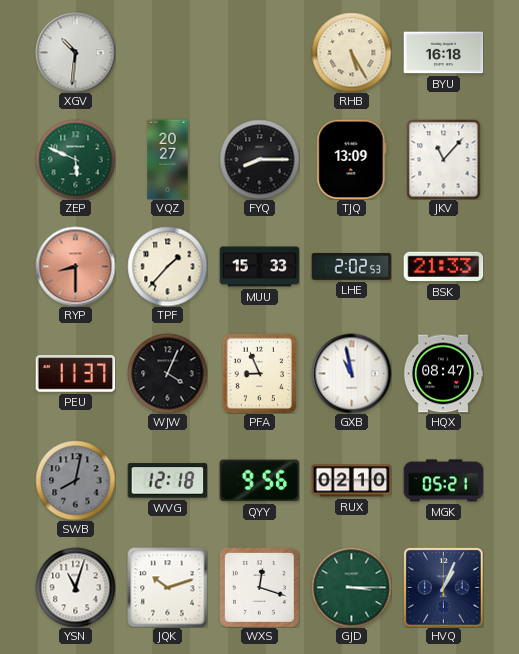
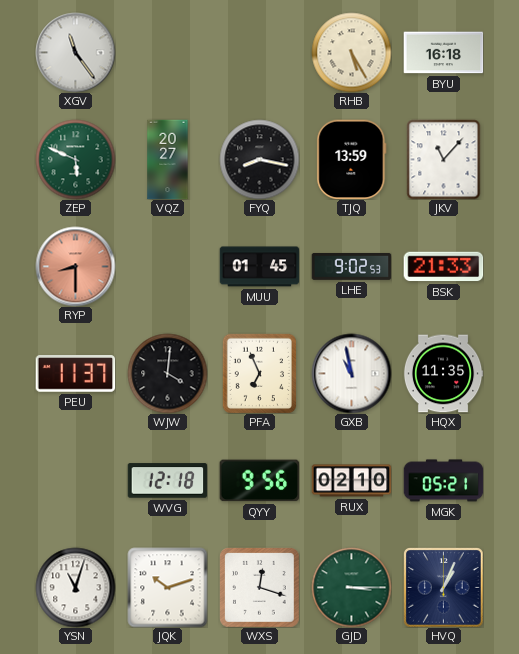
XGV: 10:31 -> 11:24
FYQ: 8:15 -> 8:17
TJQ: 13:09 -> 13:59
TPF: 1:37 -> none
MUU: 15:33 -> 01:45
LHE: 2:02 -> 9:02
WJW: 4:04 -> 4:01
PFA: 8:56 -> 6:56
HQX: 08:47 -> 11:35
SWB: 8:02 -> none
